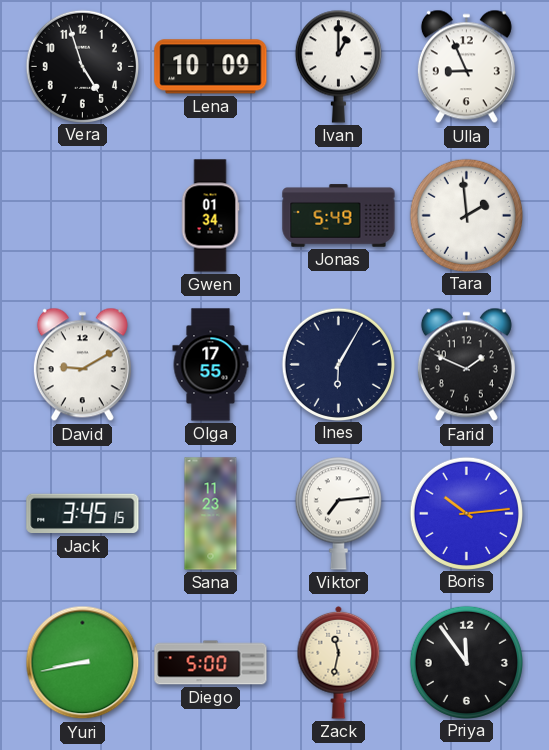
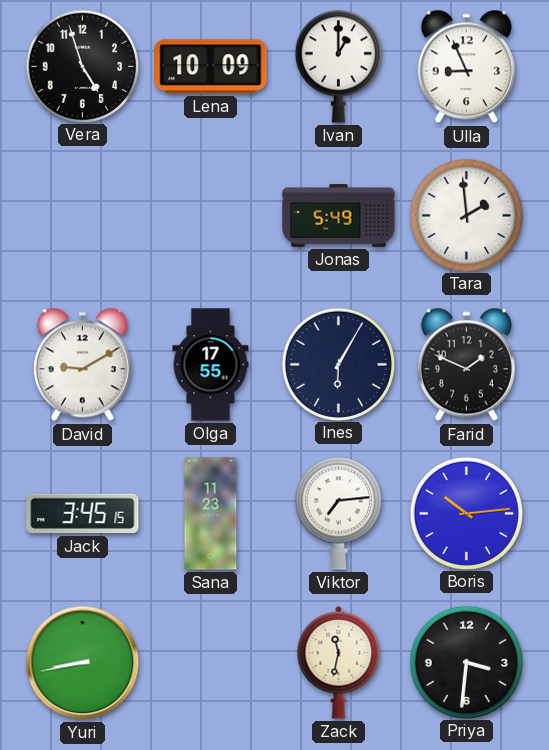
Gwen: 01:34 -> none
Diego: 5:00 -> none
Priya: 11:54 -> 3:31
